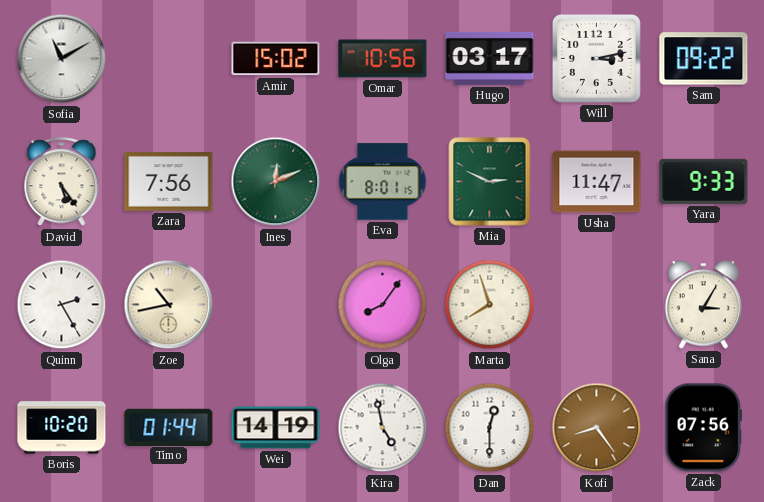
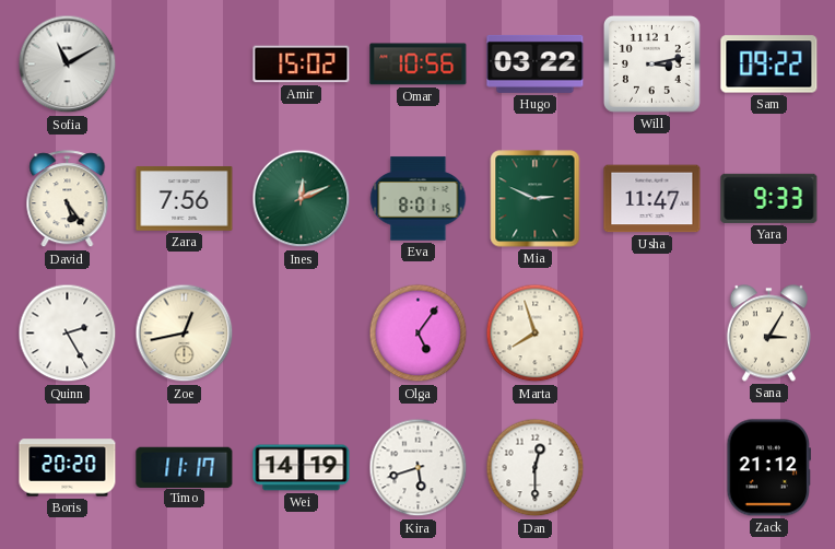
Hugo: 03:17 -> 03:22
Zoe: 10:43 -> 12:43
Olga: 8:06 -> 5:06
Boris: 10:20 -> 20:20
Timo: 01:44 -> 11:17
Kira: 4:58 -> 5:42
Kofi: 8:24 -> none
Zack: 07:56 -> 21:12
